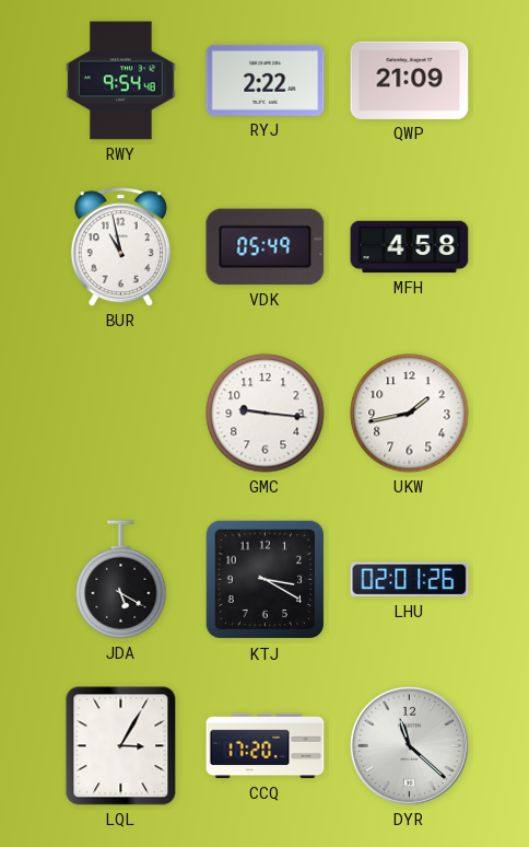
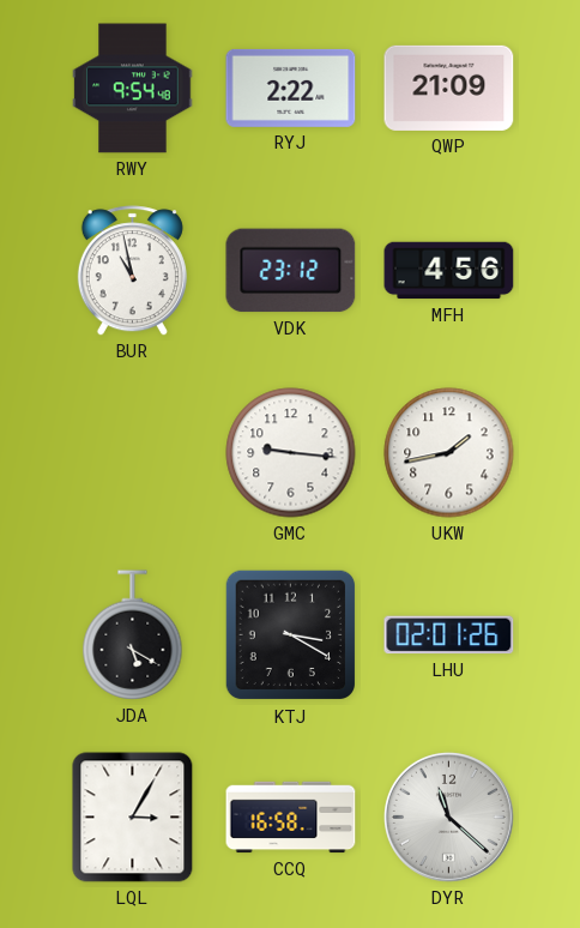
VDK: 05:49 -> 23:12
MFH: 4:58 -> 4:56
CCQ: 17:20 -> 16:58
